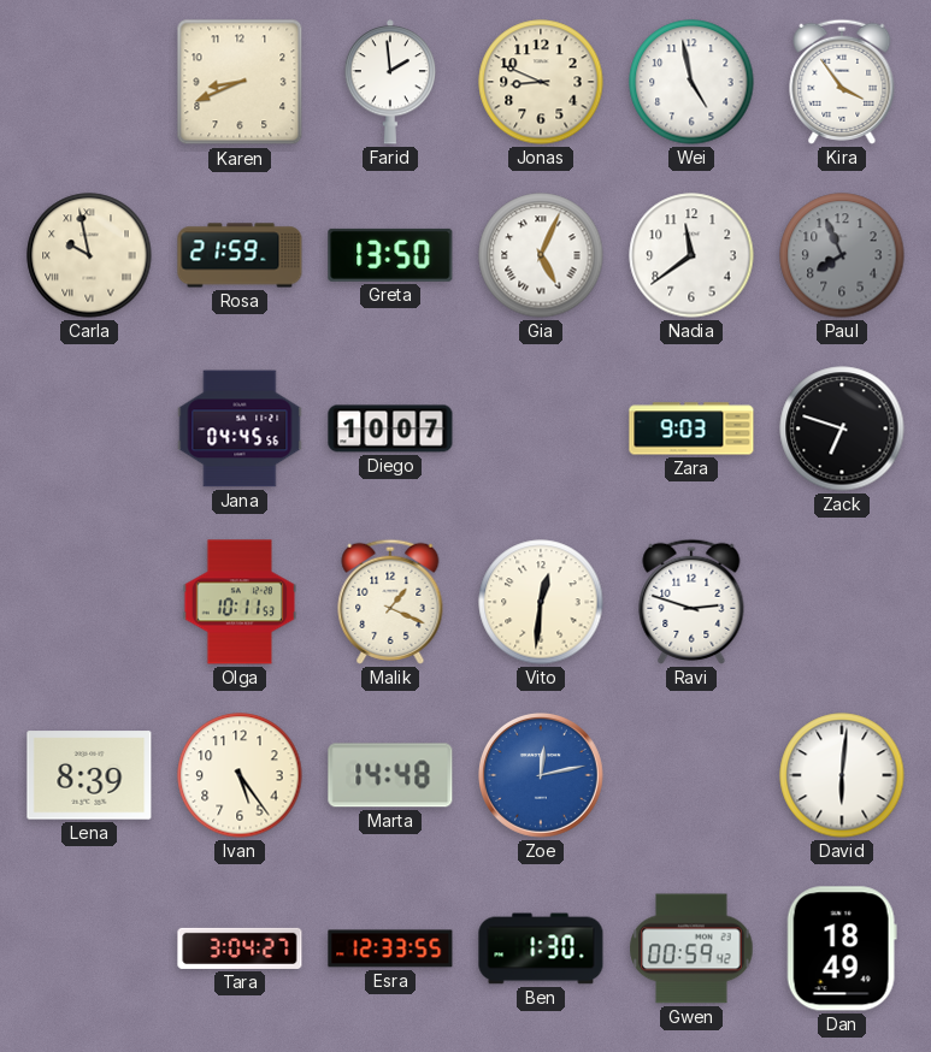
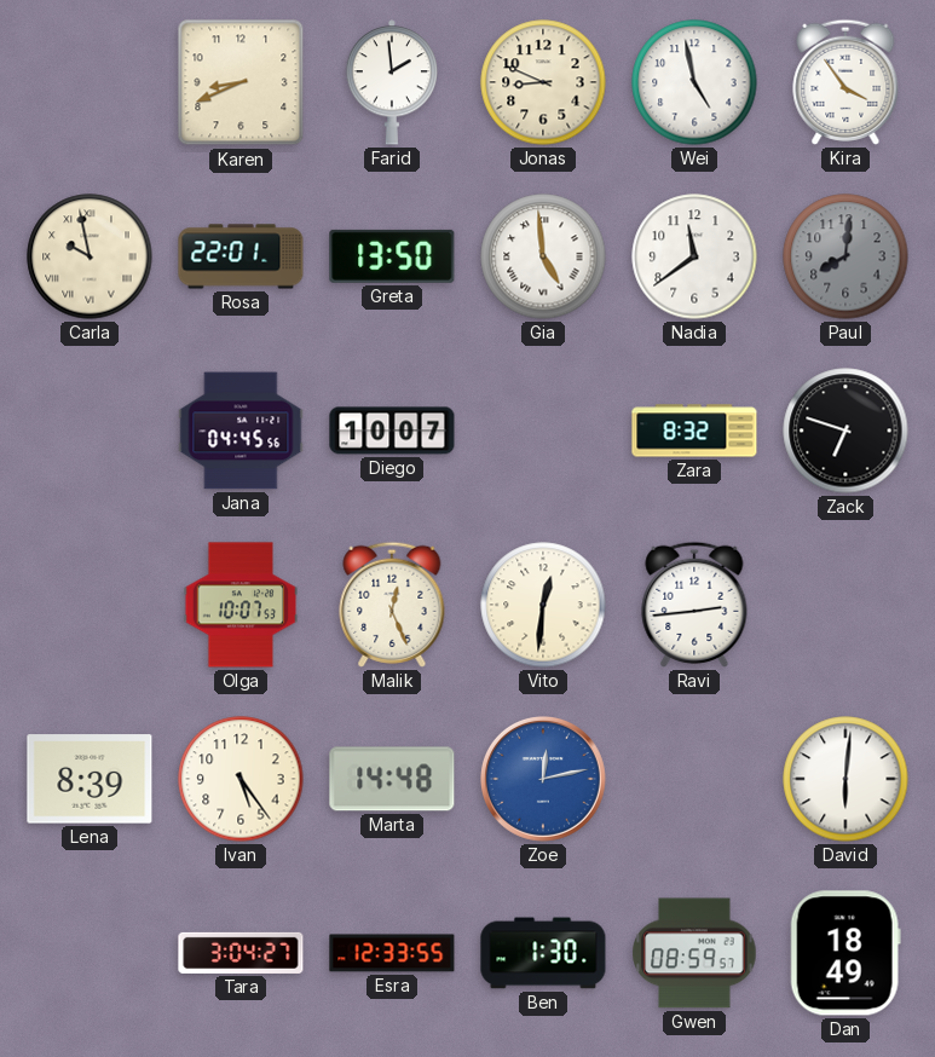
Rosa: 21:59 -> 22:01
Gia: 5:04 -> 4:59
Paul: 7:56 -> 8:01
Zara: 9:03 -> 8:32
Olga: 10:11 -> 10:07
Malik: 1:19 -> 12:26
Ravi: 2:48 -> 2:44
Gwen: 00:59 -> 08:59
